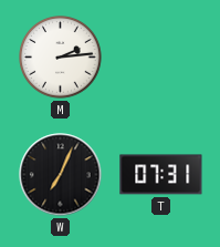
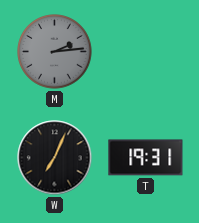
M dial: white -> grey
T: 07:31 -> 19:31
